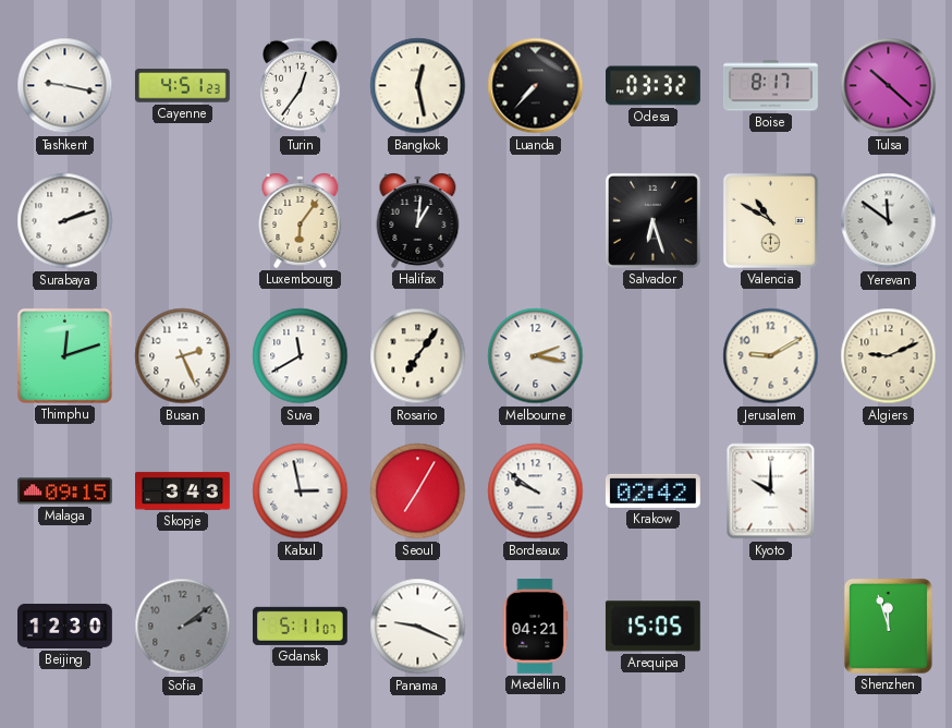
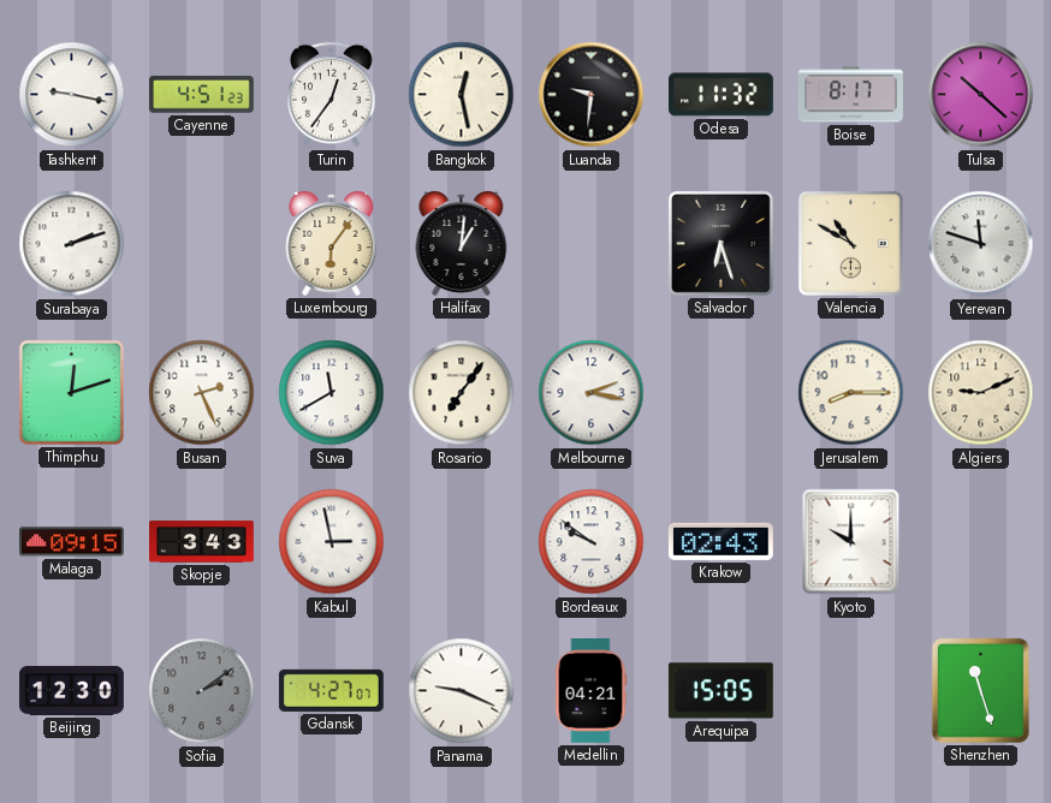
Luanda: 7:37 -> 9:31
Odesa: 03:32 -> 11:32
Yerevan: 11:51 -> 11:48
Jerusalem: 9:10 -> 8:15
Seoul: 7:05 -> none
Krakow: 02:42 -> 02:43
Gdansk: 5:11 -> 4:27
Shenzhen: 11:57 -> 11:27
